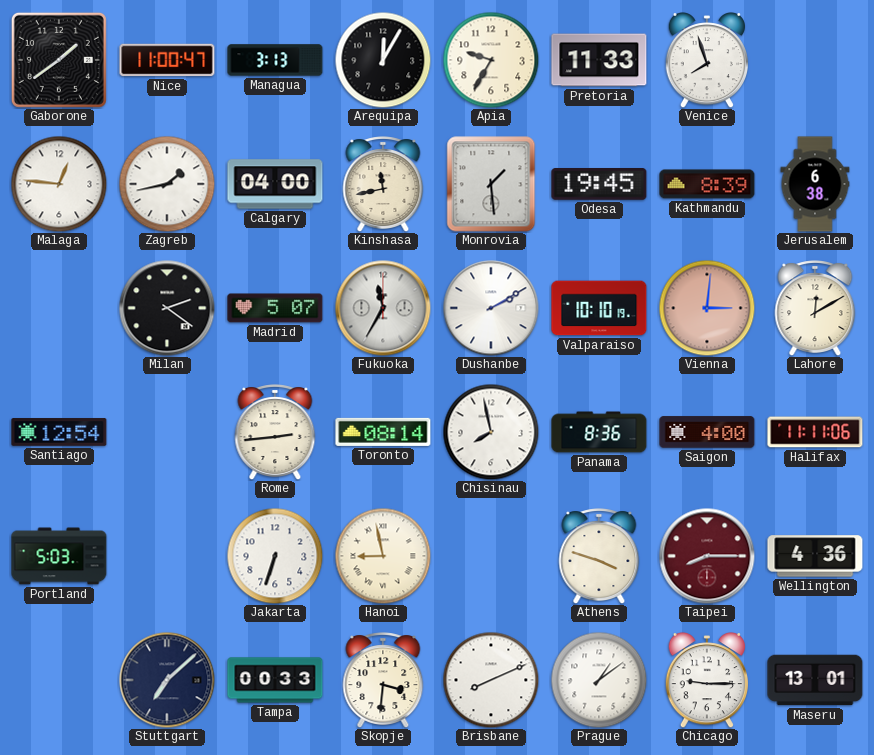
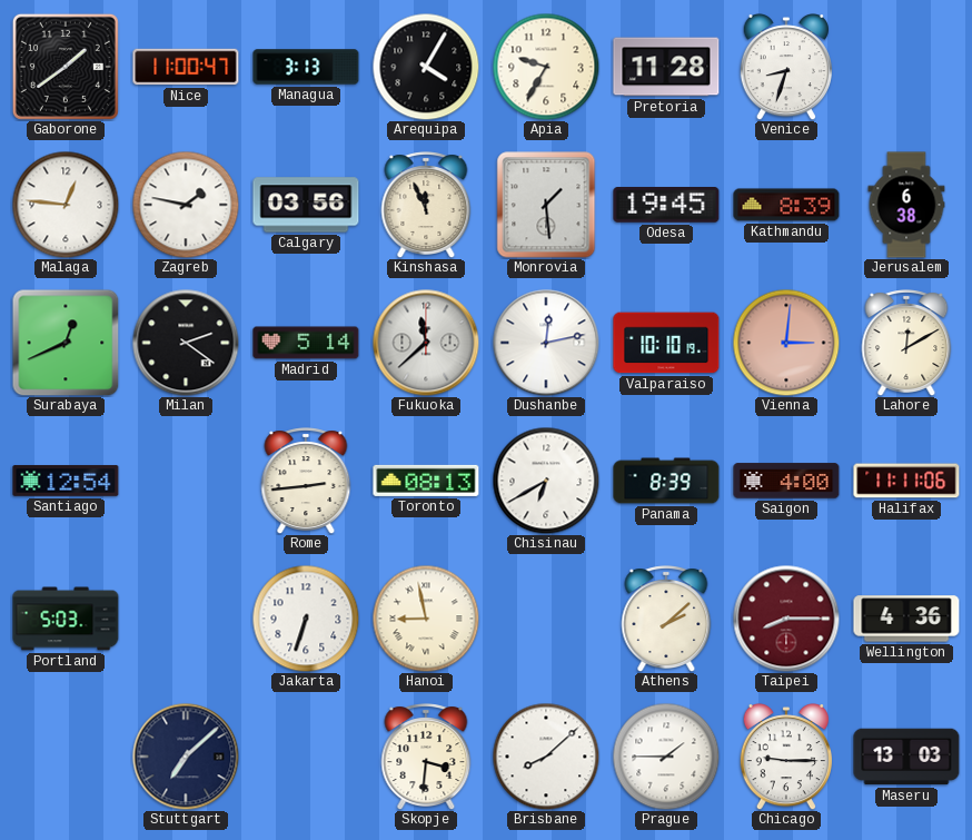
Arequipa: 12:05 -> 4:05
Pretoria: 11:33 -> 11:28
Venice: 7:57 -> 8:33
Zagreb: 1:43 -> 1:47
Calgary: 04:00 -> 03:56
Kinshasa: 11:43 -> 11:56
Surabaya: none -> 12:41
Madrid: 5:07 -> 5:14
Fukuoka: 11:35 -> 11:38
Dushanbe: 2:10 -> 12:13
Toronto: 08:14 -> 08:13
Chisinau: 7:58 -> 6:40
Panama: 8:36 -> 8:39
Athens: 3:48 -> 2:08
Tampa: 00:33 -> none
Brisbane: 8:11 -> 8:08
Prague: 1:09 -> 1:45
Maseru: 13:01 -> 13:03
